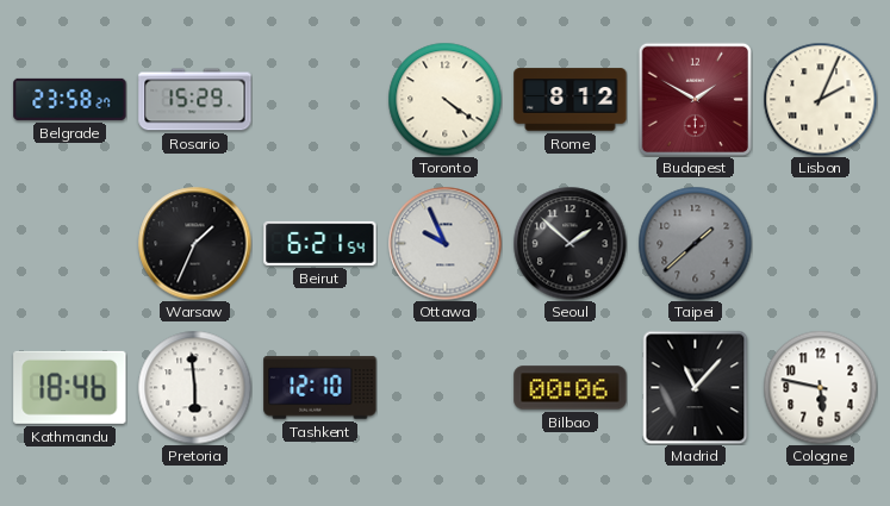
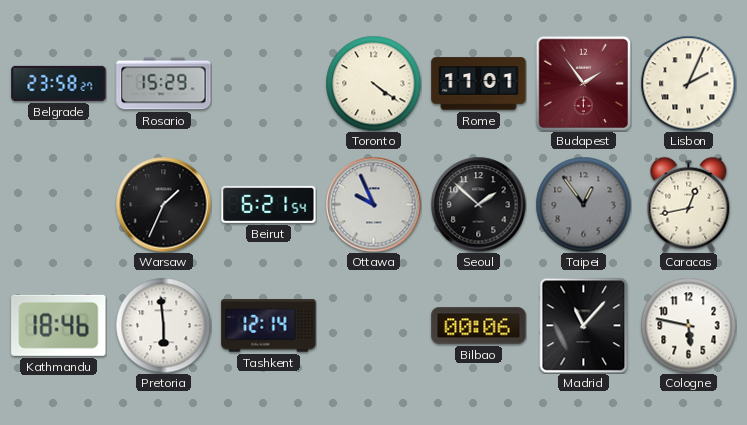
Rome: 8:12 -> 11:01
Budapest: 1:50 -> 1:54
Taipei: 1:38 -> 12:54
Caracas: none -> 12:43
Tashkent: 12:10 -> 12:14
